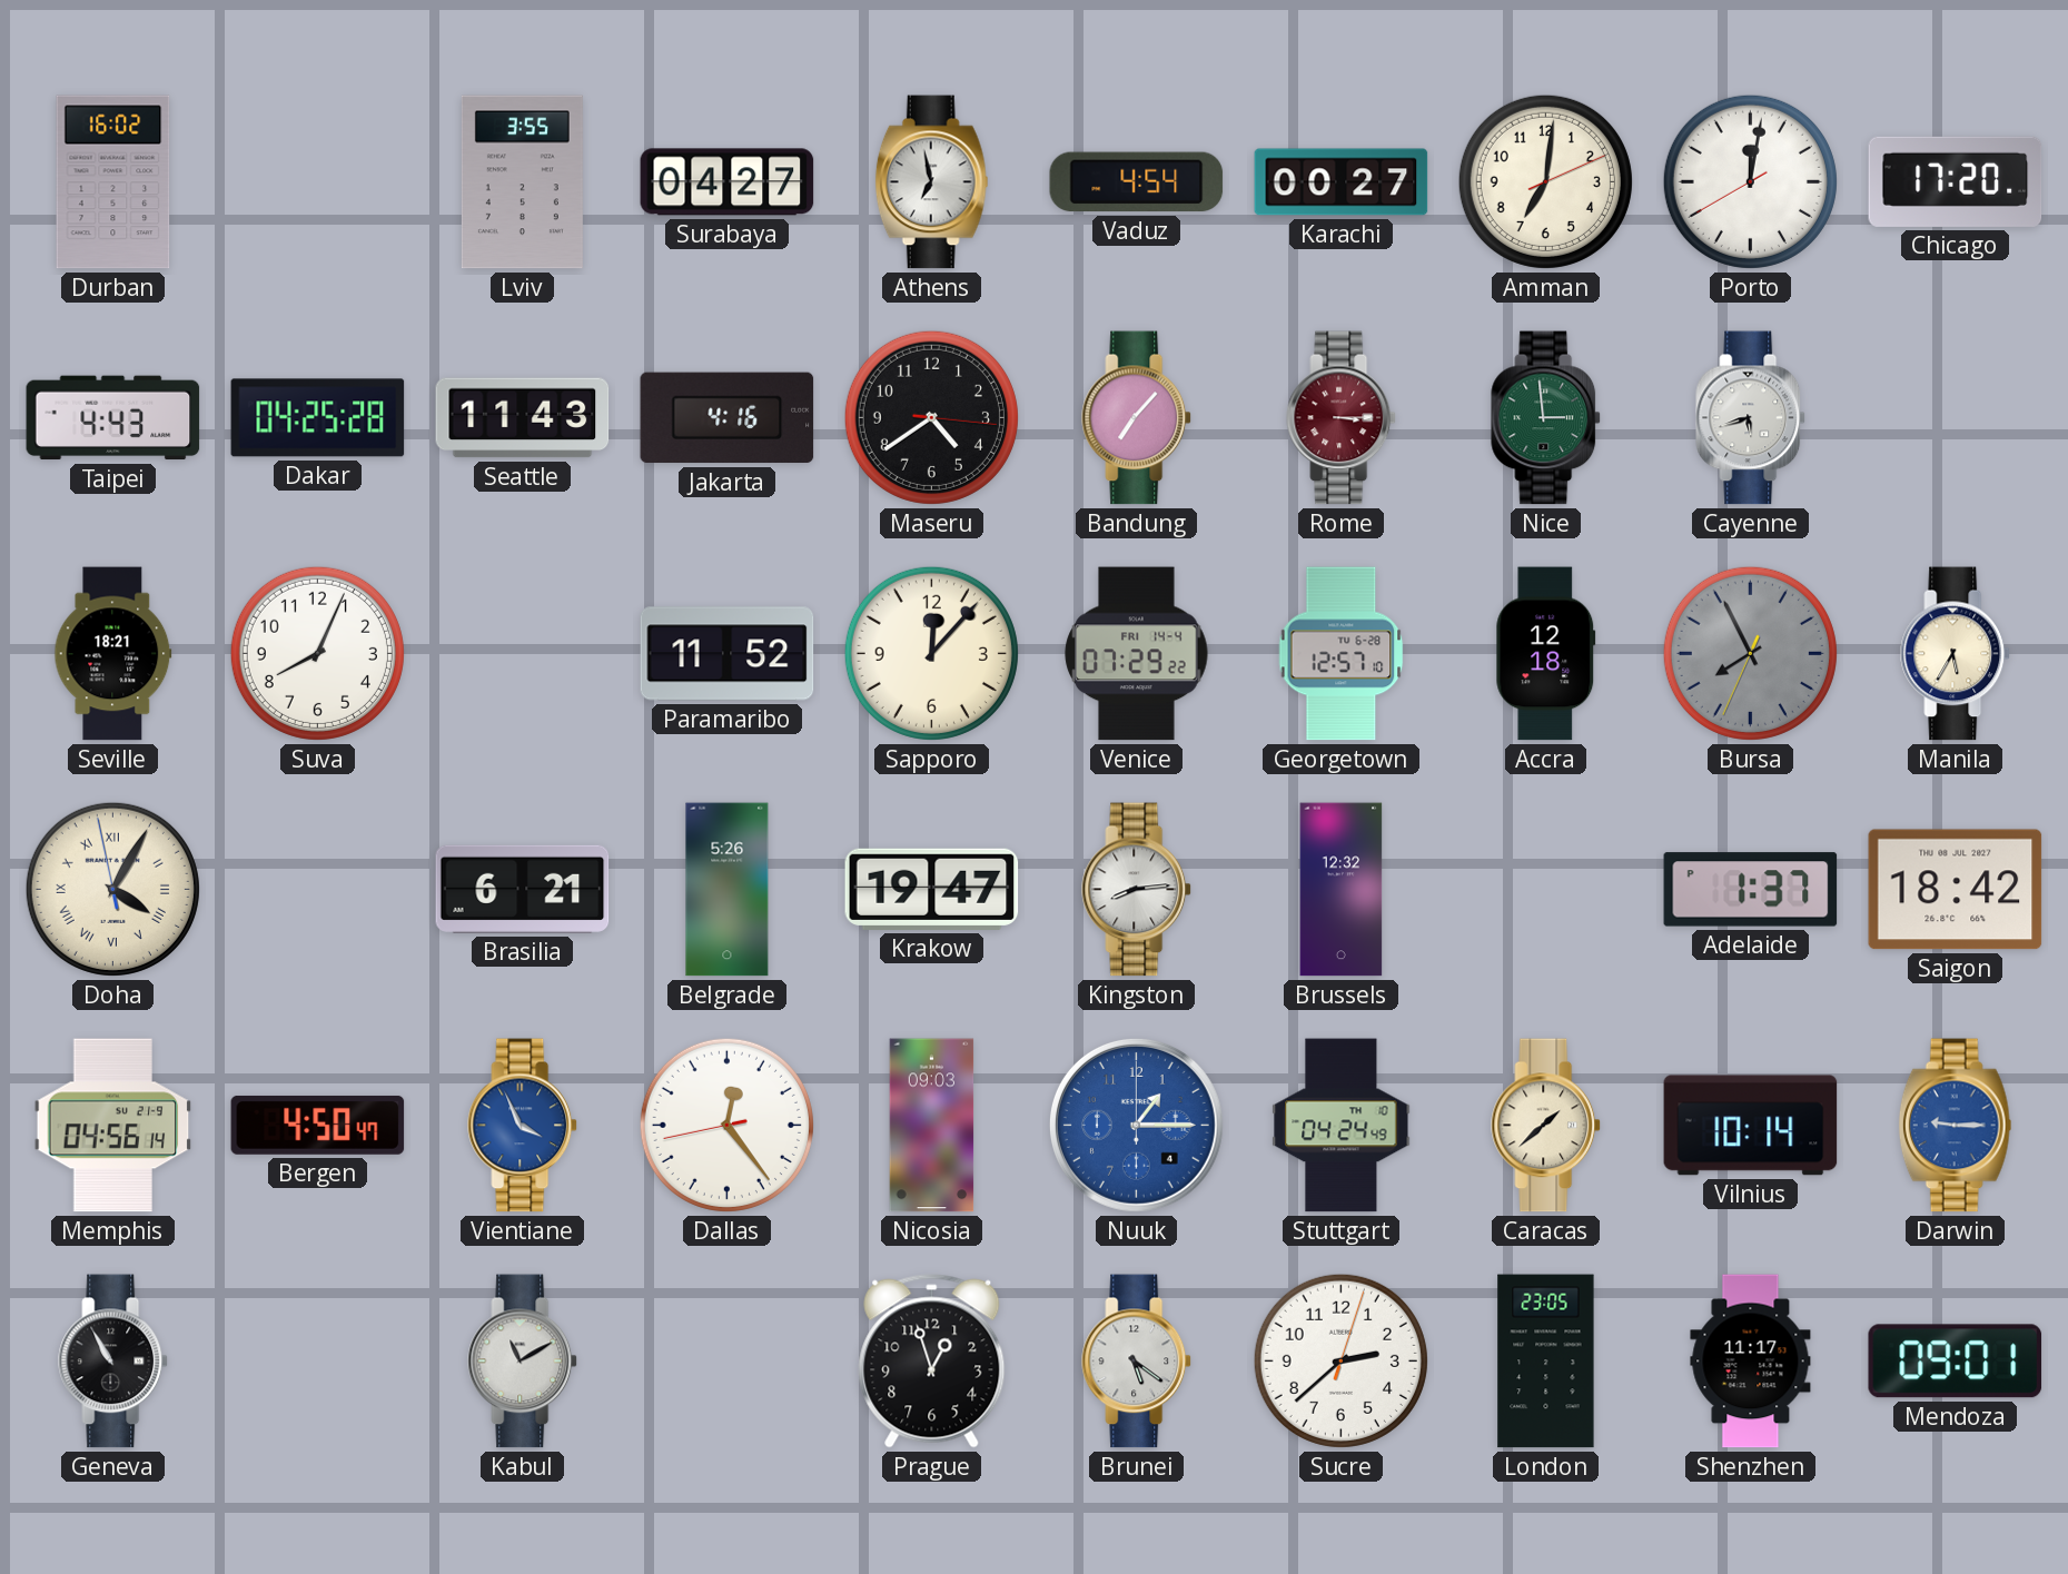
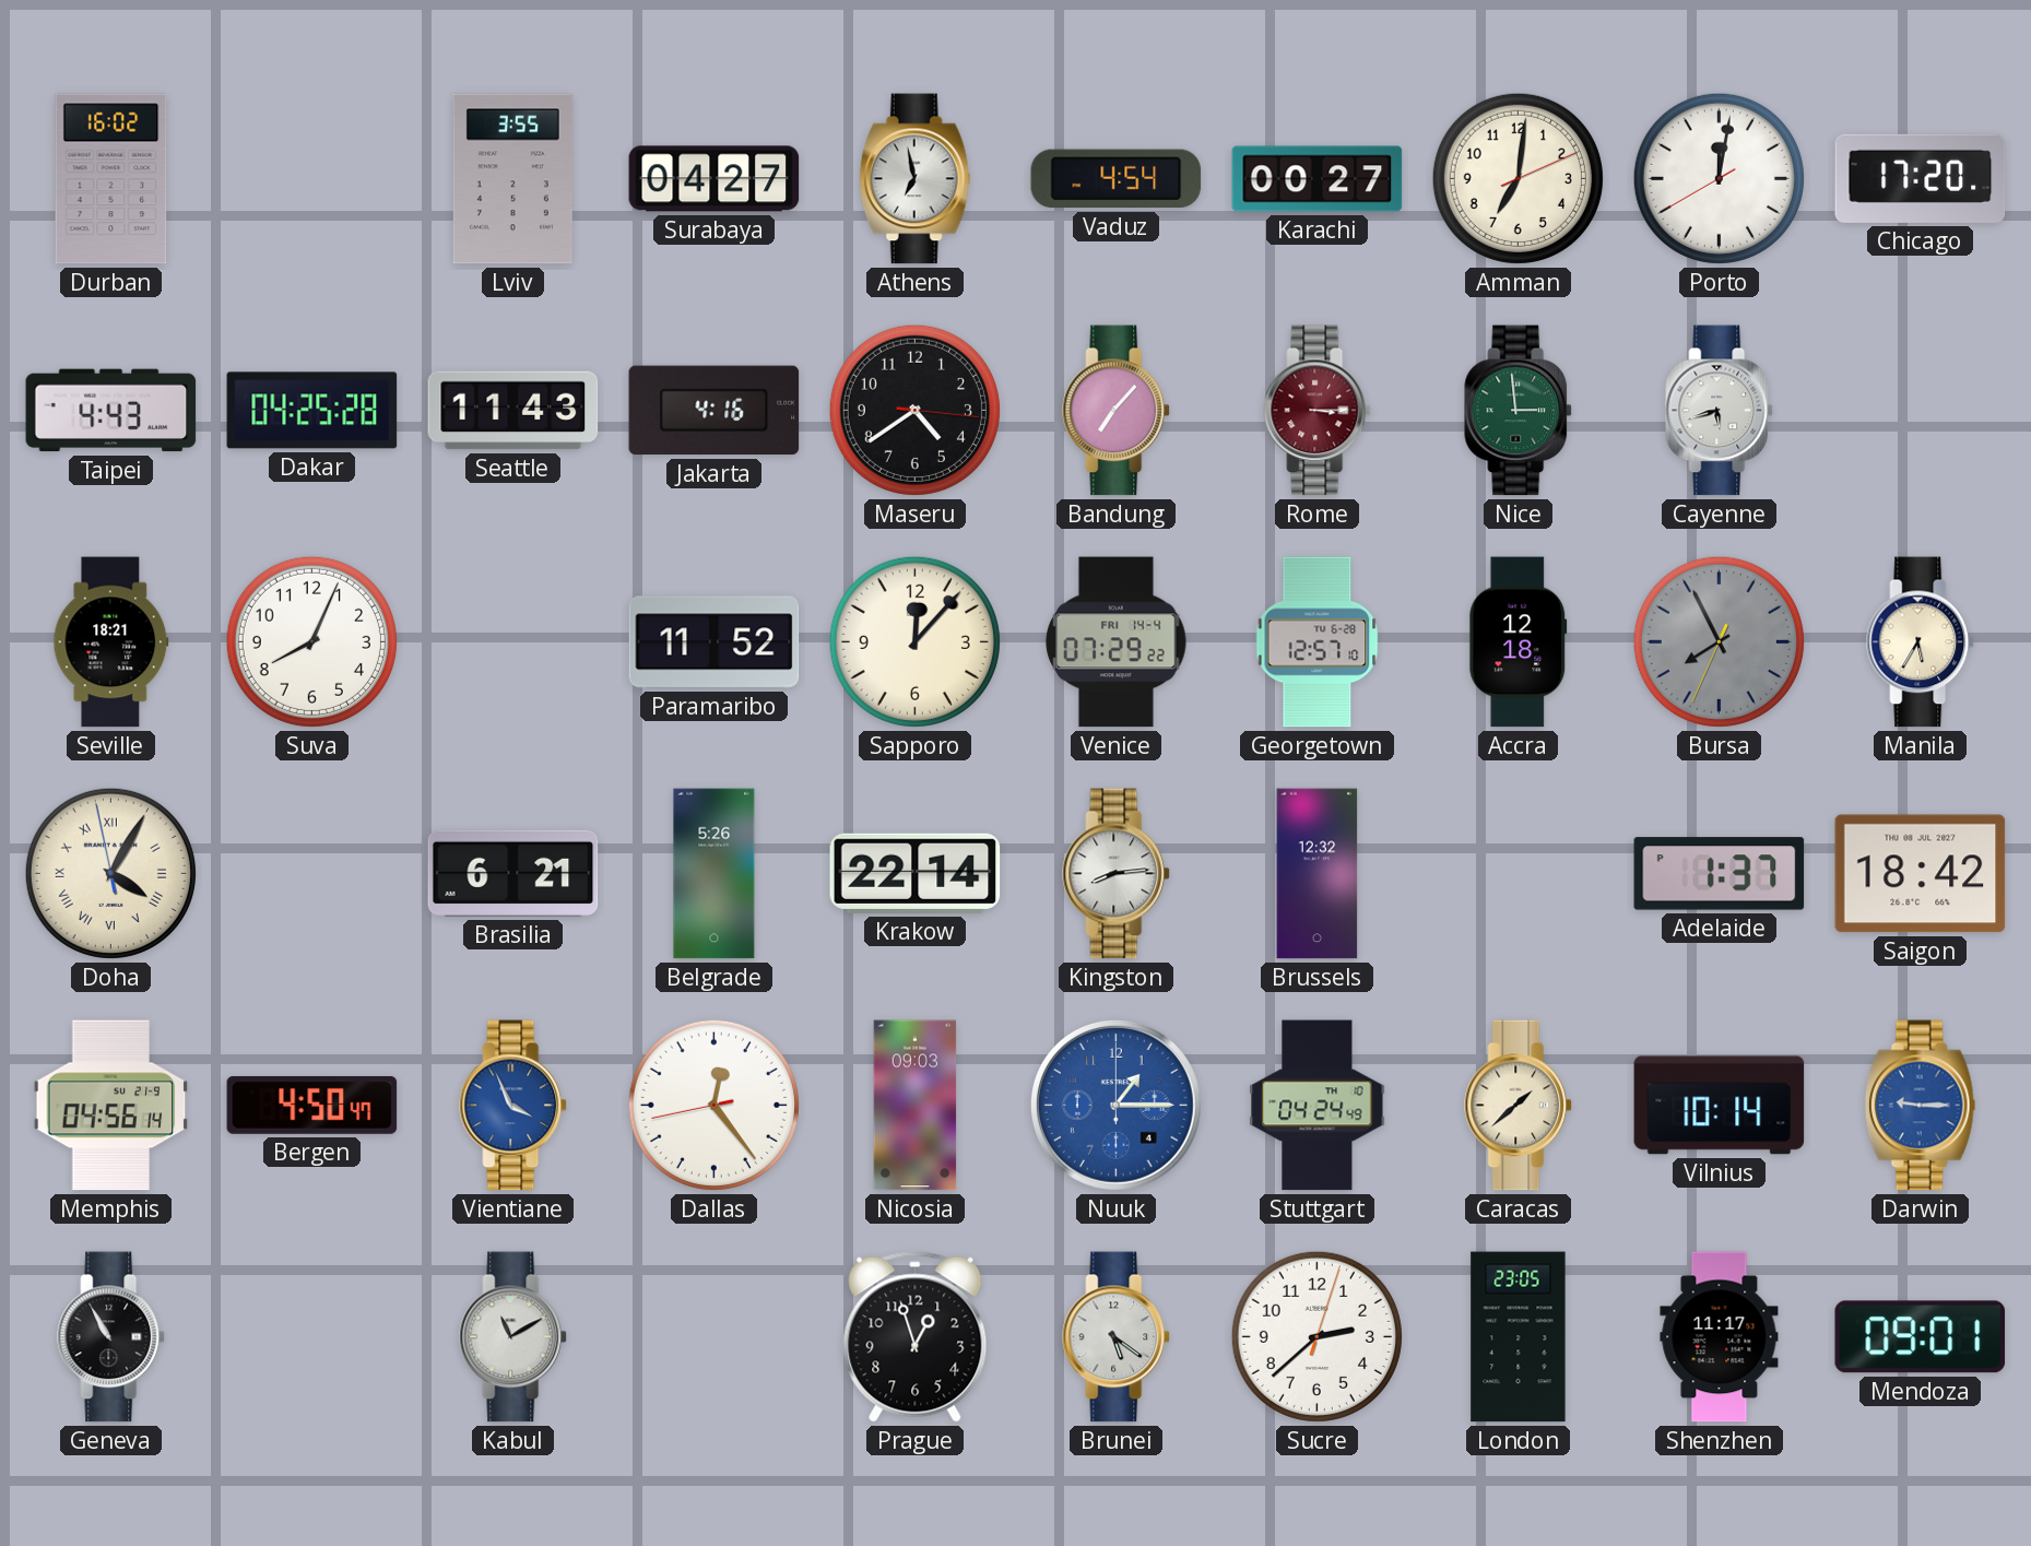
Krakow: 19:47 -> 22:14
